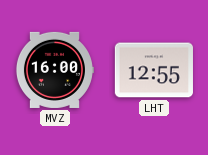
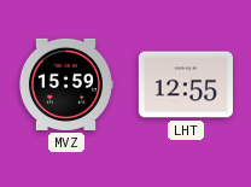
MVZ: 16:00 -> 15:59
